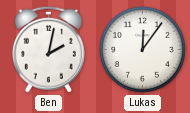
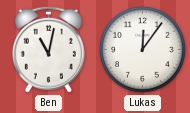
Ben: 2:02 -> 11:02
